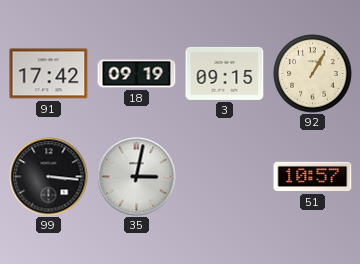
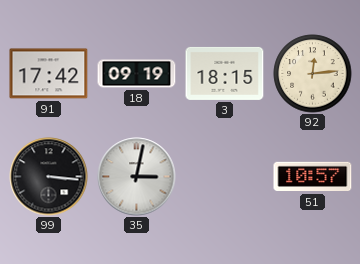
3: 09:15 -> 18:15
92: 1:05 -> 12:14
